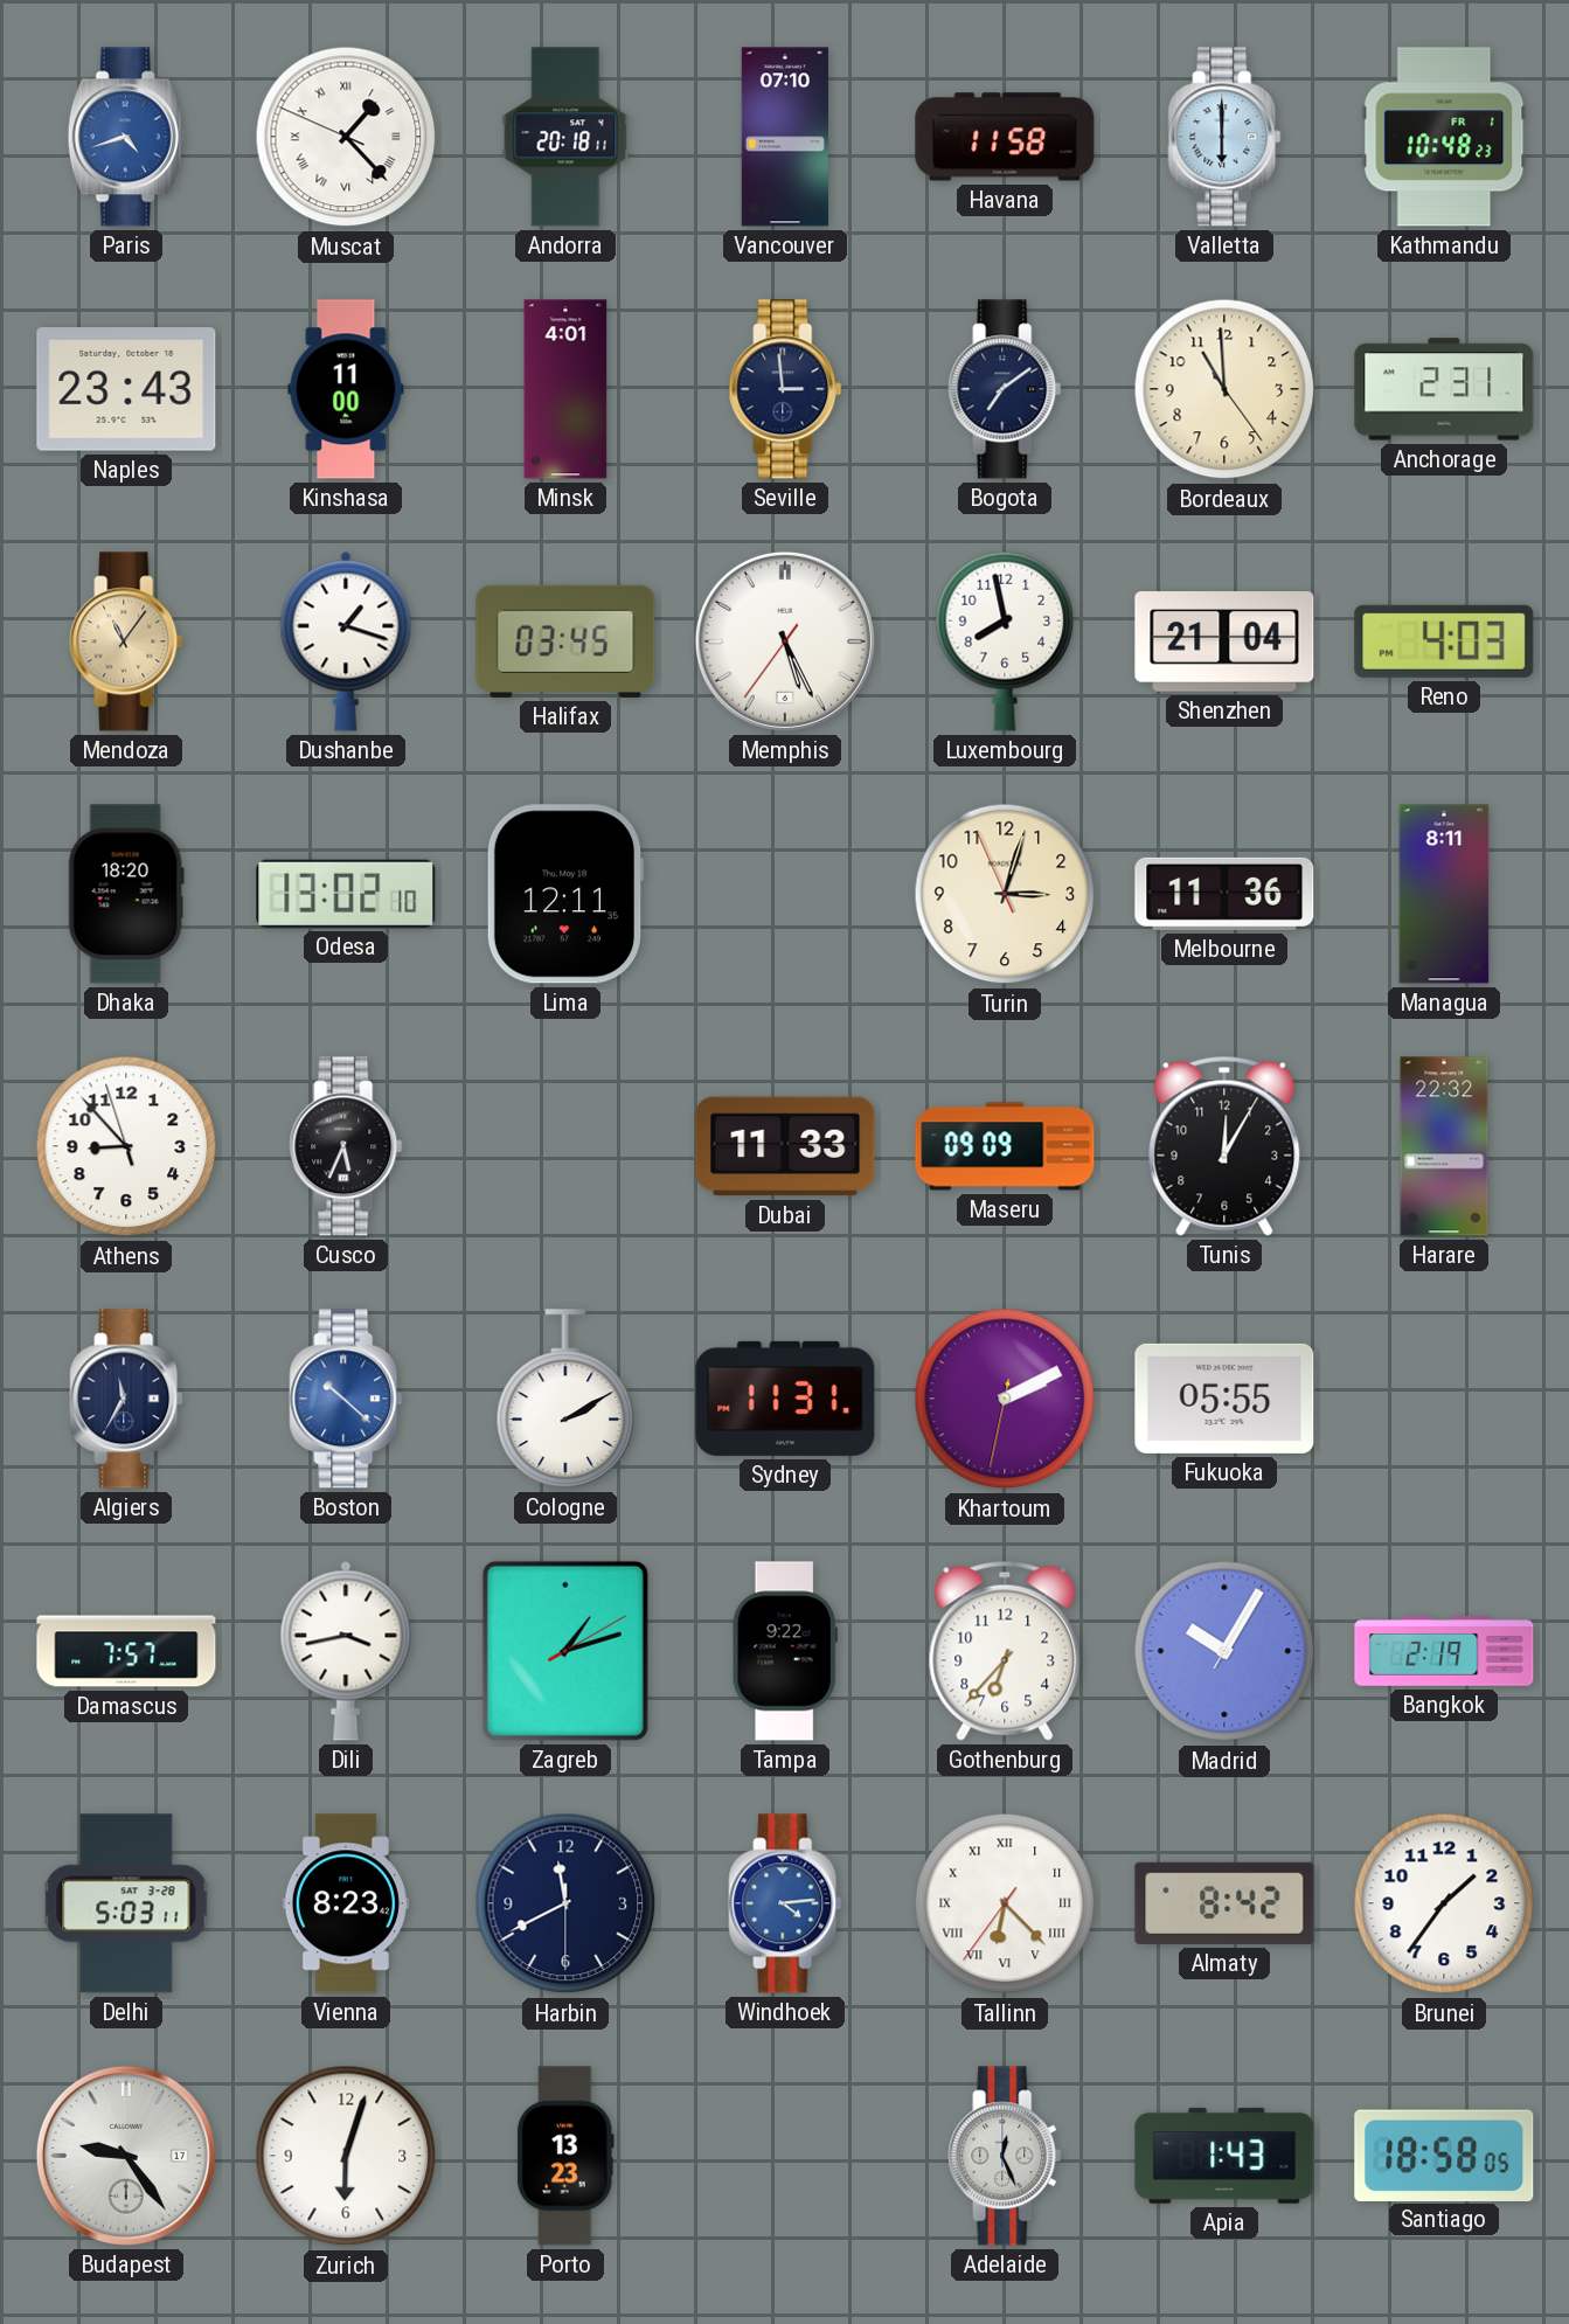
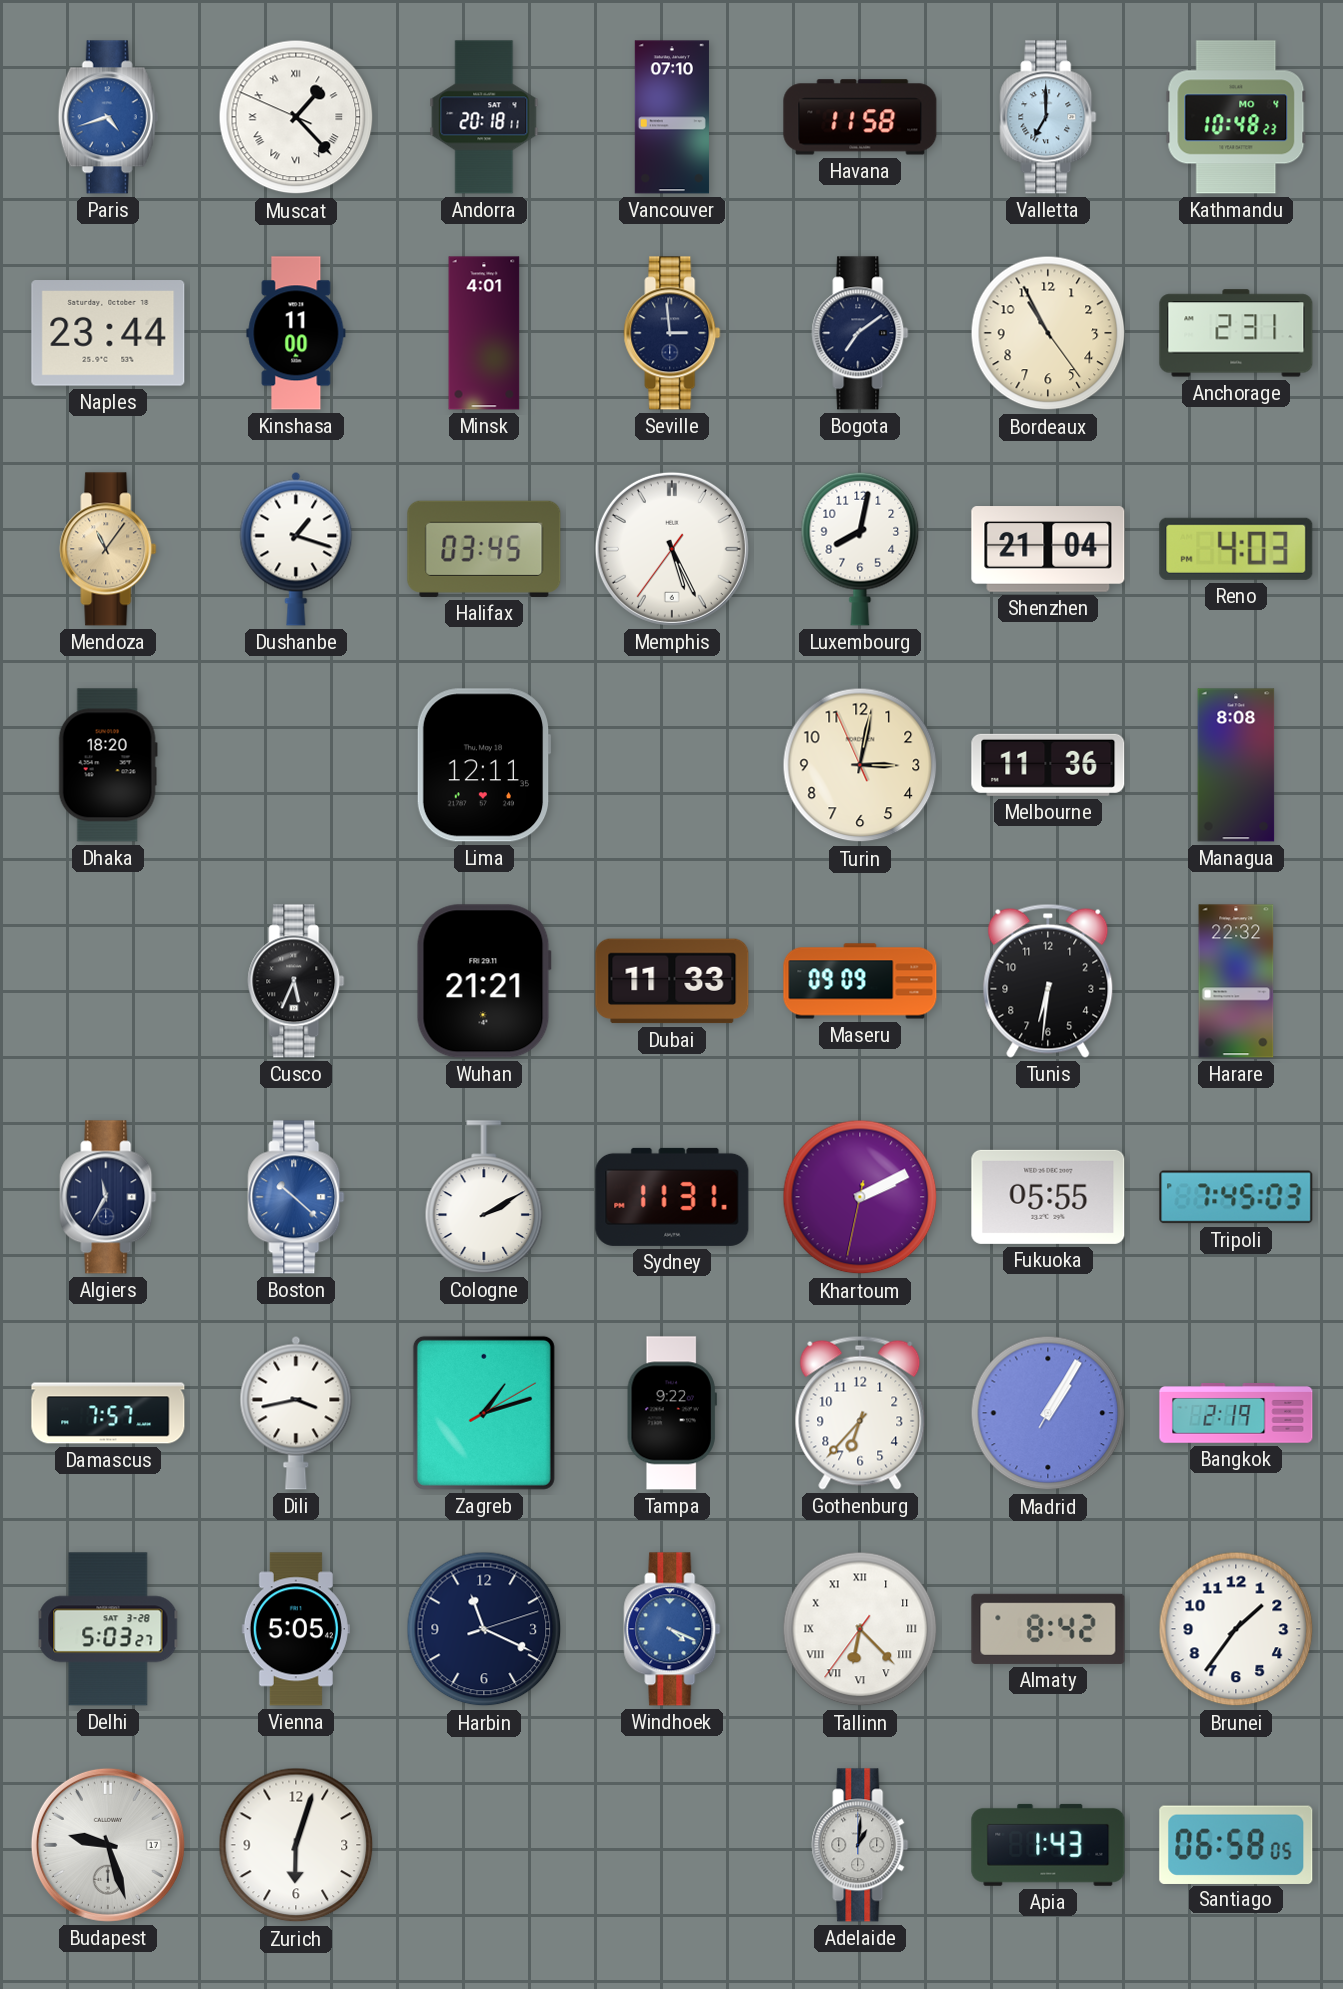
Valletta: 6:00 -> 7:00
Kathmandu date: FR 1 -> MO 4
Naples: 23:43 -> 23:44
Bordeaux: 10:59 -> 10:55
Luxembourg: 7:58 -> 8:02
Odesa: 13:02 -> none
Turin: 3:02 -> 3:01
Managua: 8:11 -> 8:08
Athens: 8:52 -> none
Wuhan: none -> 21:21
Tunis: 12:05 -> 6:31
Tripoli: none -> 7:45
Madrid: 10:05 -> 1:05
Delhi: 5:03:11 -> 5:03:27
Vienna: 8:23 -> 5:05
Harbin: 11:40 -> 11:19
Windhoek: 4:14 -> 4:19
Budapest: 9:24 -> 9:27
Porto: 13:23 -> none
Adelaide: 12:26 -> 1:01
Santiago: 18:58 -> 06:58
